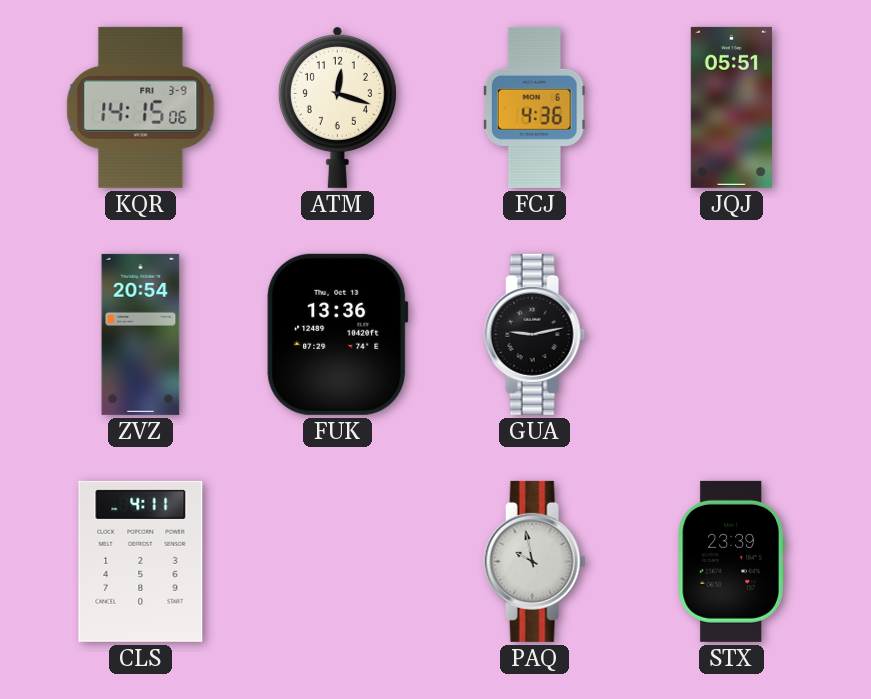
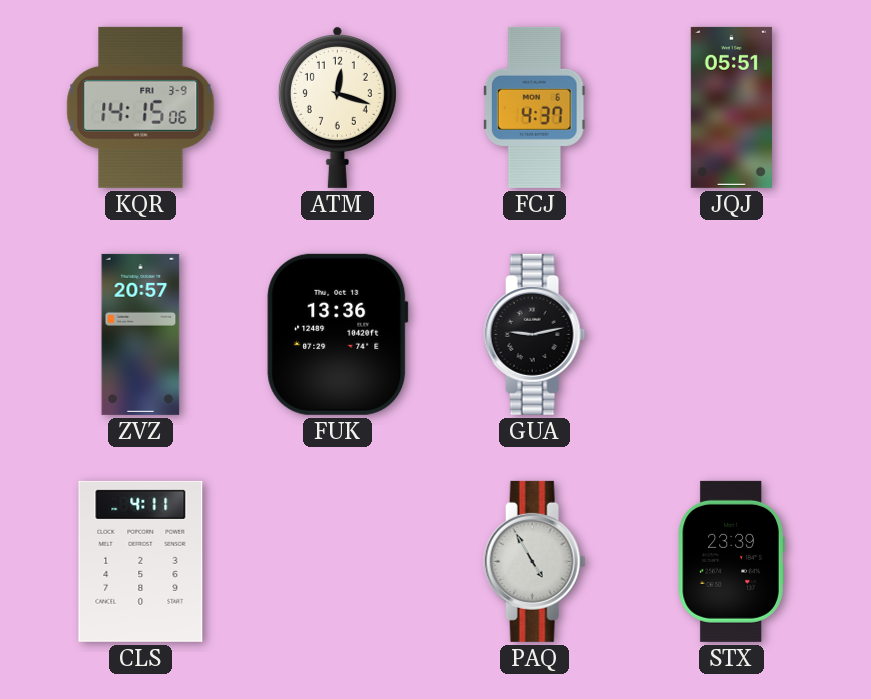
FCJ: 4:36 -> 4:37
ZVZ: 20:54 -> 20:57
PAQ: 9:58 -> 4:55
